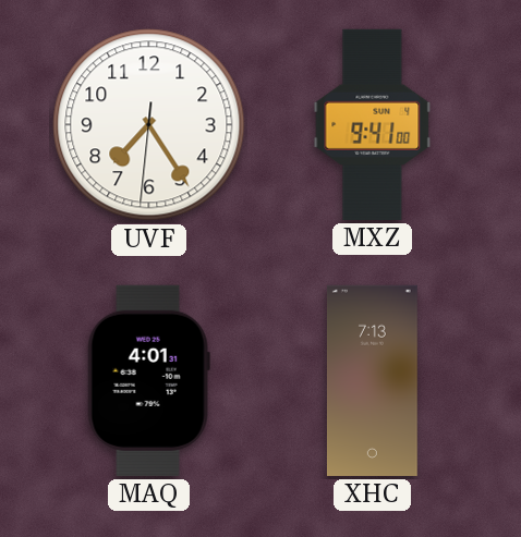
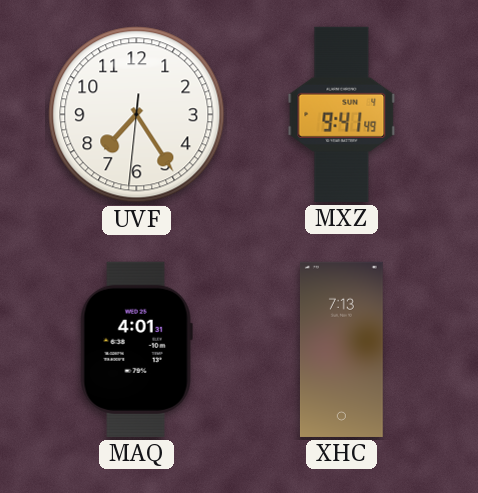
MXZ: 9:41:00 -> 9:41:49
